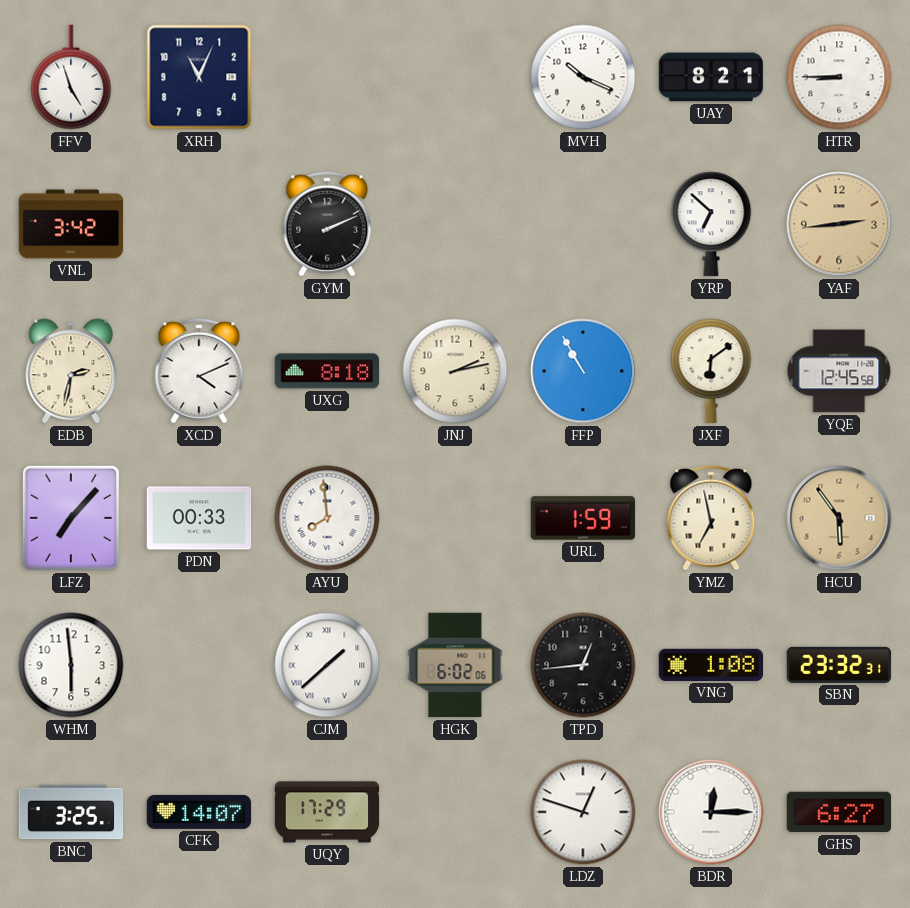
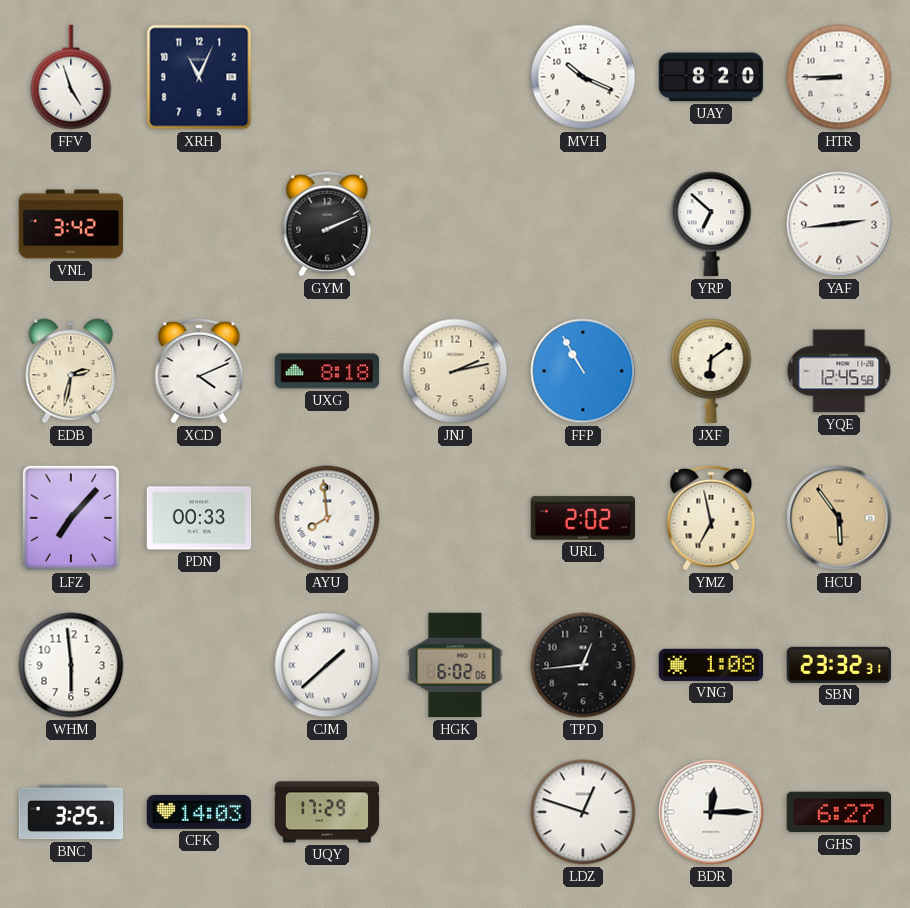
UAY: 8:21 -> 8:20
YAF dial: champagne -> white
URL: 1:59 -> 2:02
CFK: 14:07 -> 14:03
